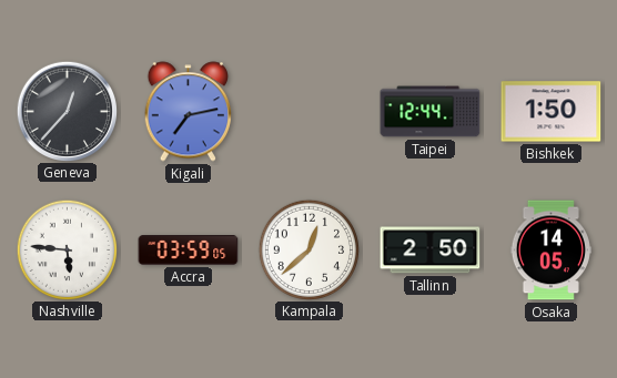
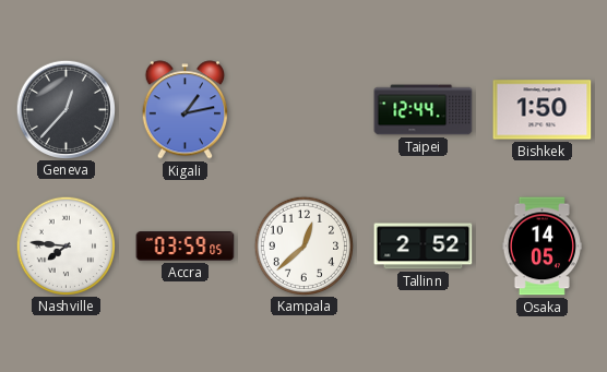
Kigali: 7:13 -> 1:13
Nashville: 5:46 -> 7:46
Tallinn: 2:50 -> 2:52
